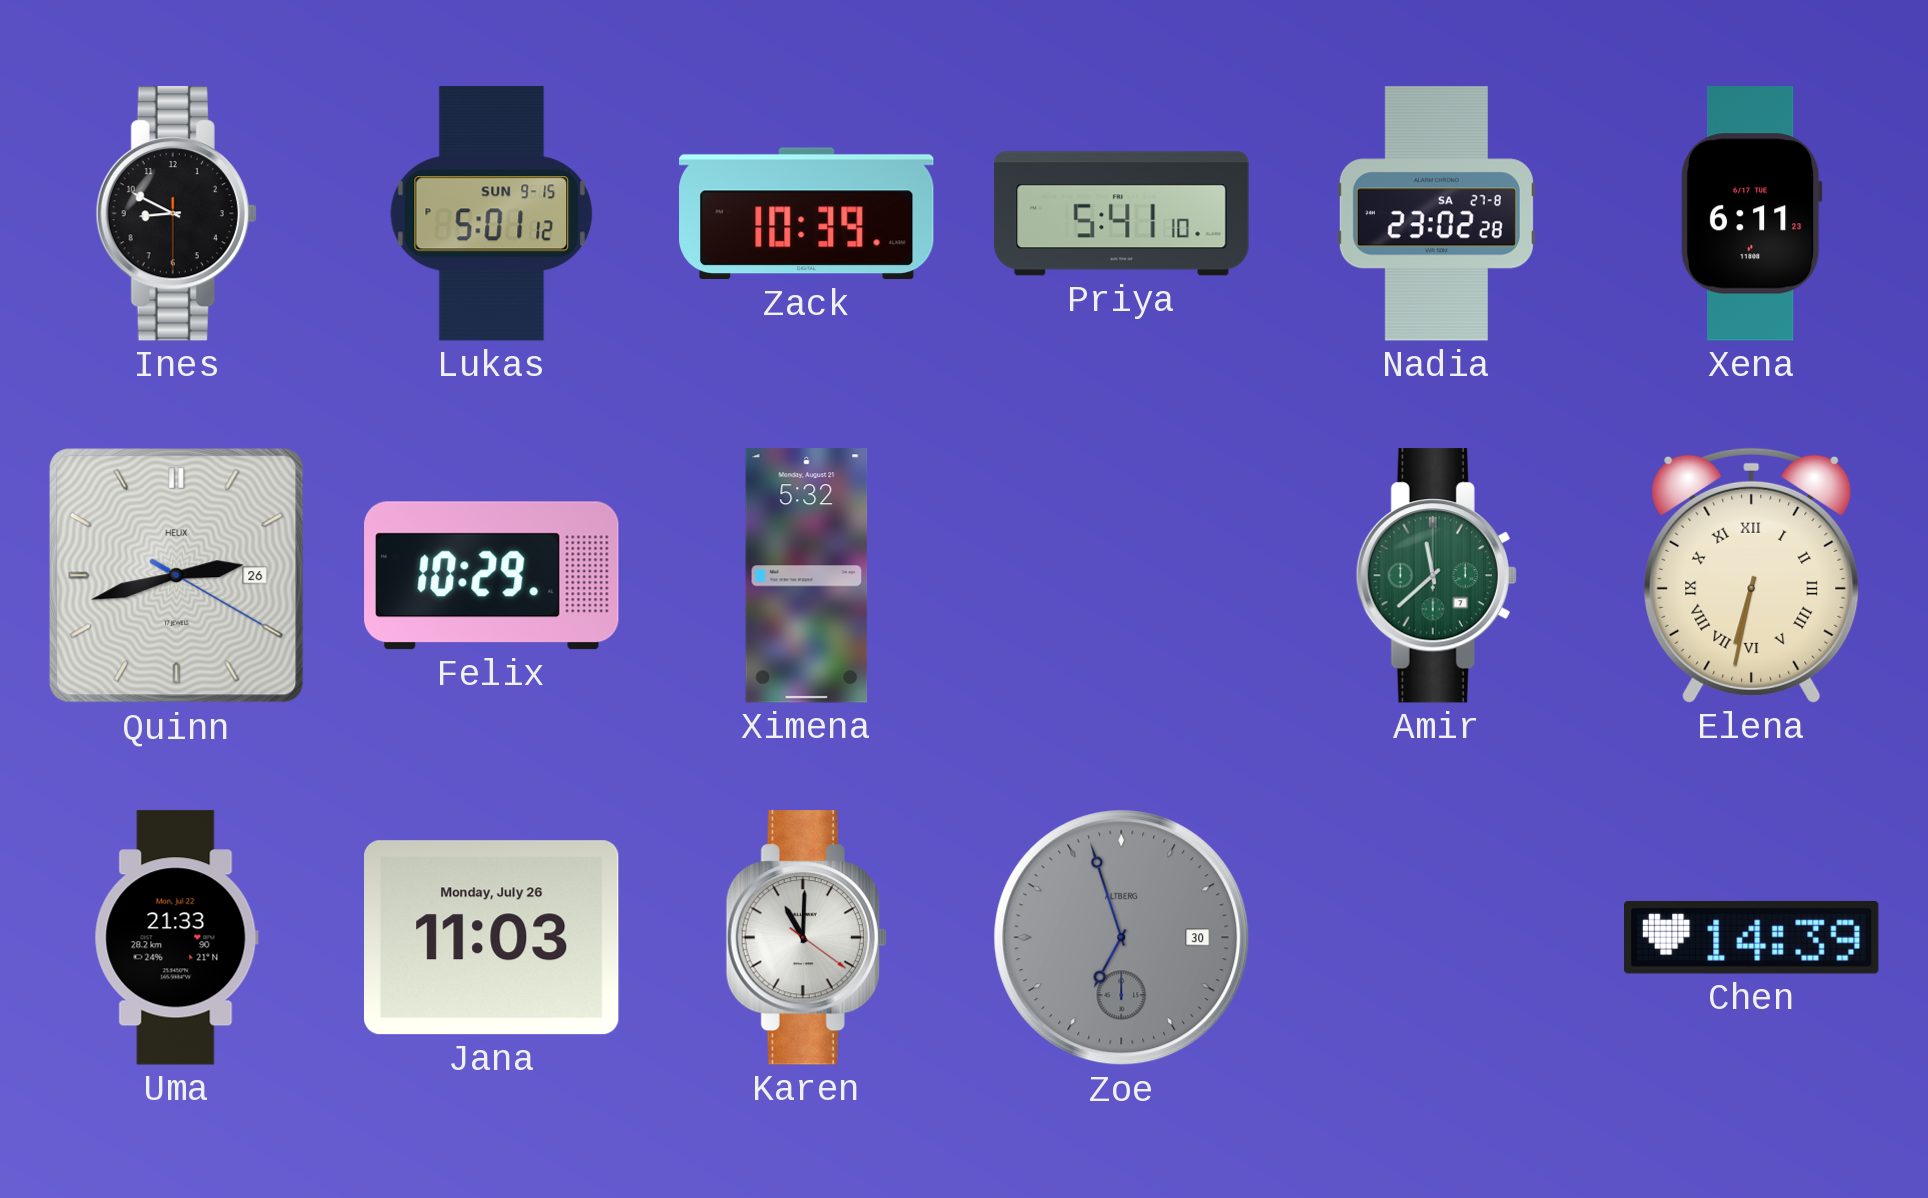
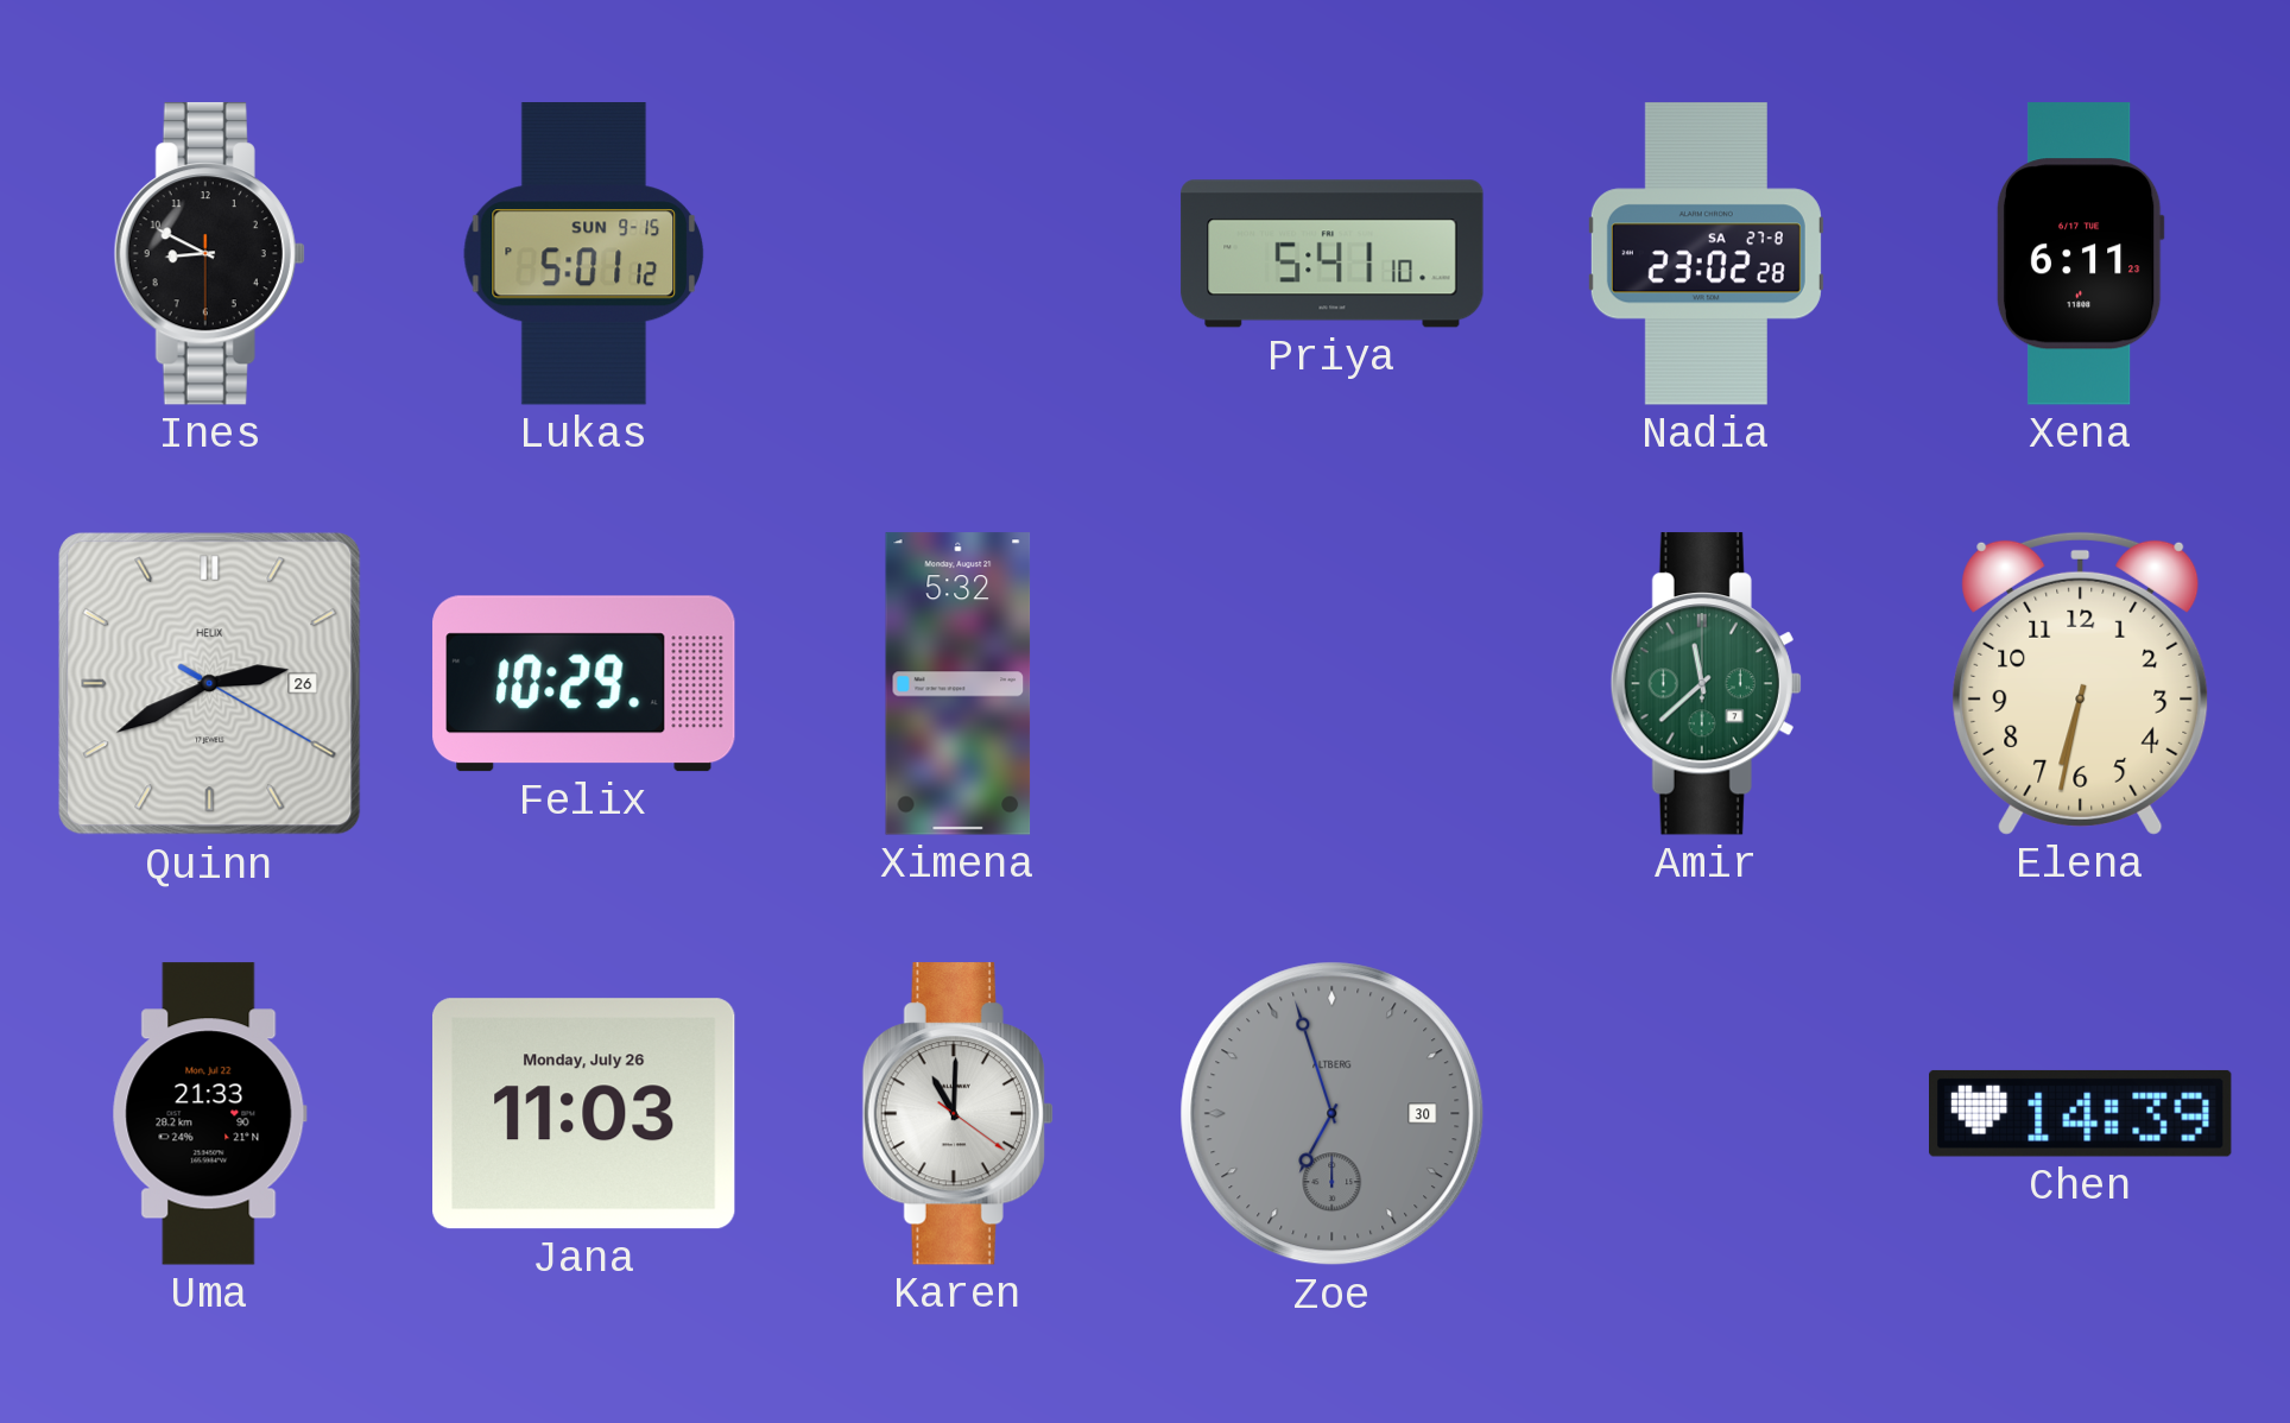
Zack: 10:39 -> none
Quinn: 2:42 -> 2:40
Elena numerals: Roman -> Arabic
